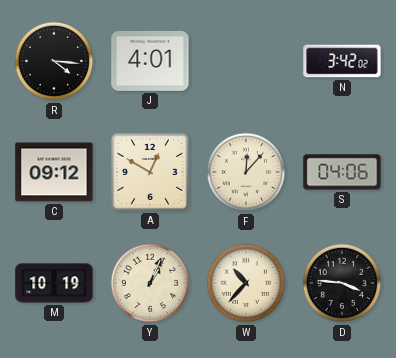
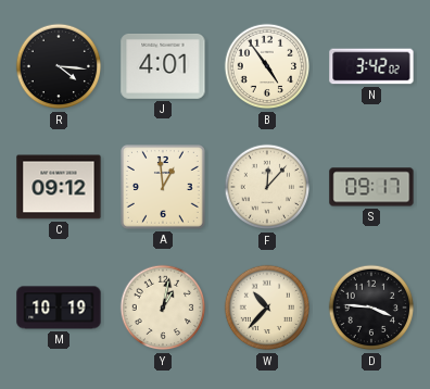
B: none -> 4:54
A: 12:50 -> 12:59
S: 04:06 -> 09:17
Y: 1:04 -> 1:02
